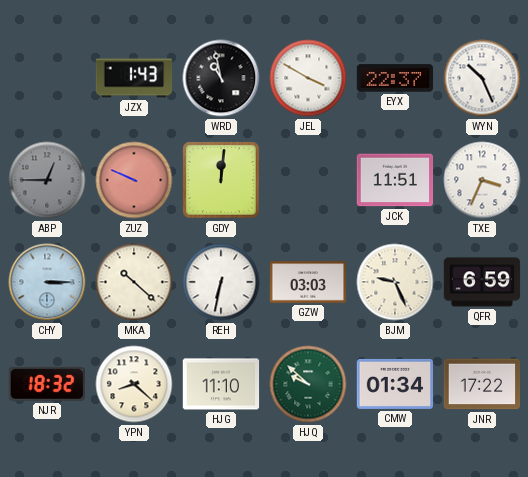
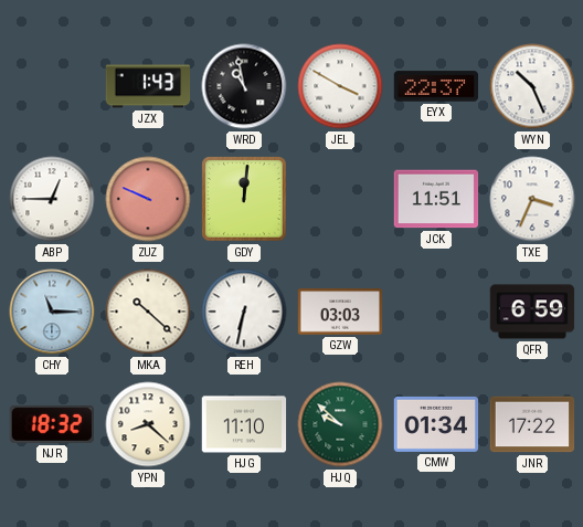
ABP dial: grey -> white
CHY: 3:15 -> 11:15
BJM: 9:26 -> none
